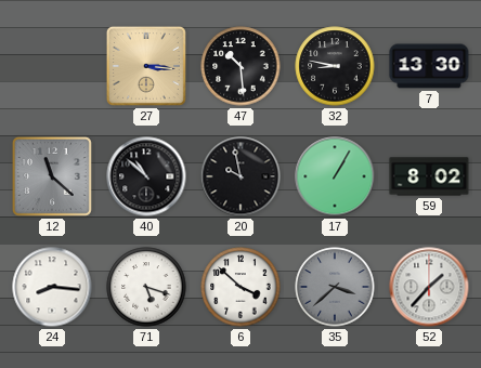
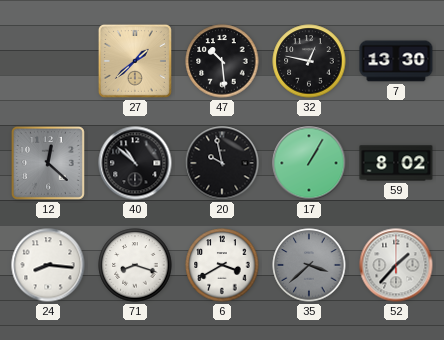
27: 3:16 -> 1:38
32: 8:47 -> 12:47
12: 11:22 -> 12:22
71: 5:18 -> 8:18
6: 3:52 -> 3:40
